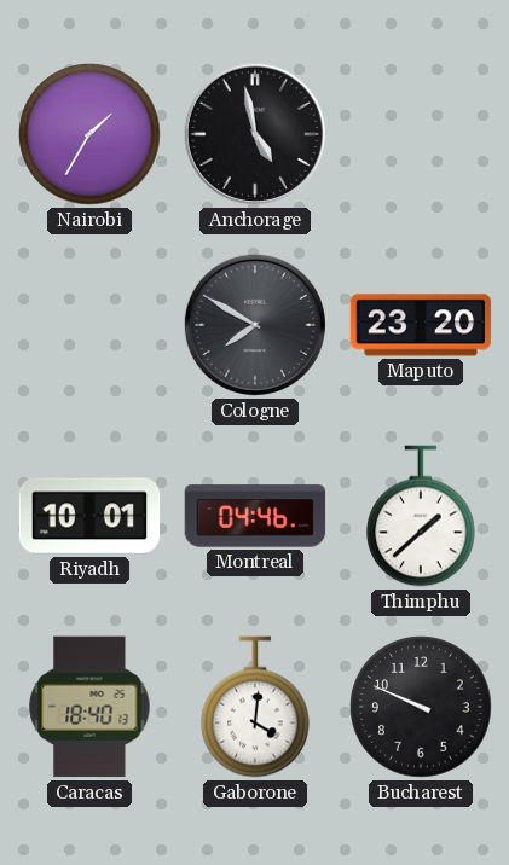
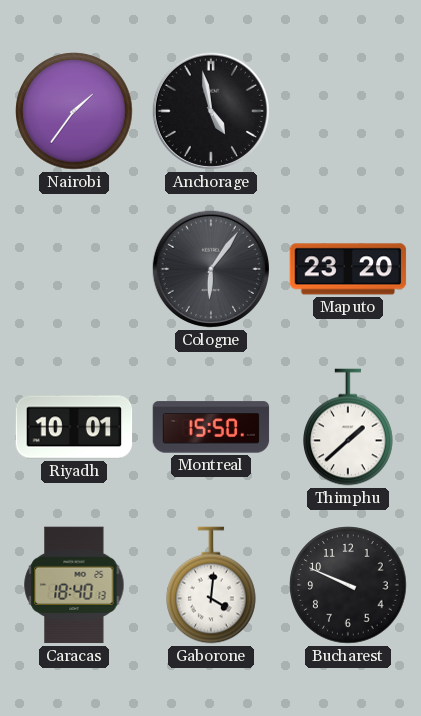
Nairobi: 1:35 -> 1:36
Cologne: 7:50 -> 6:06
Montreal: 04:46 -> 15:50
